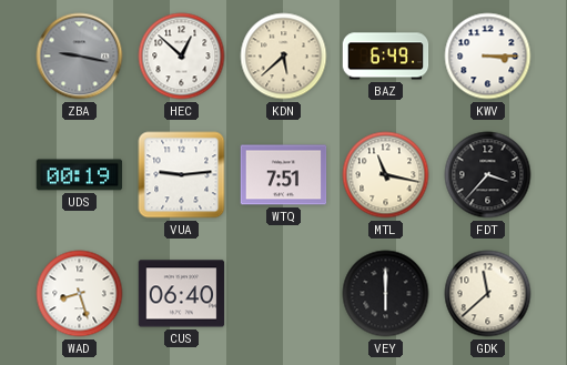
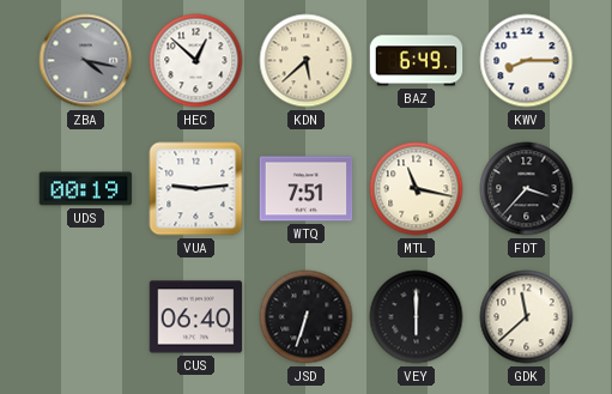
ZBA: 9:17 -> 4:17
KWV: 3:15 -> 8:15
WAD: 8:27 -> none
JSD: none -> 6:33
